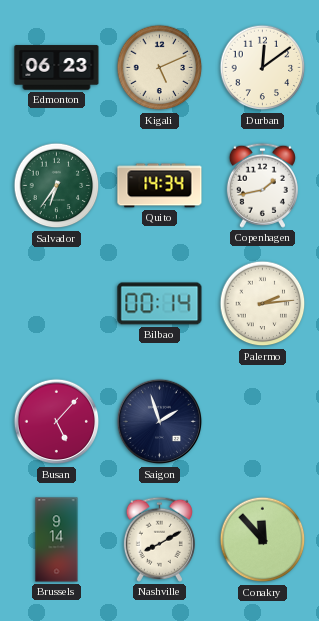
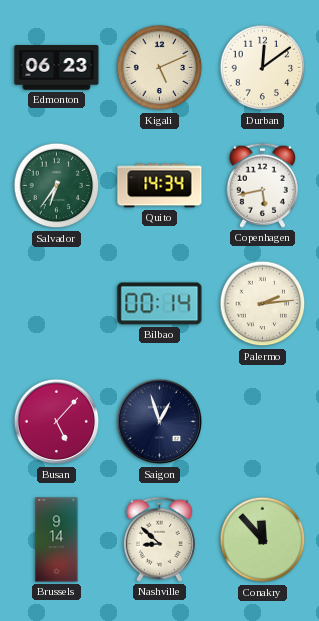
Copenhagen: 1:43 -> 5:43
Saigon: 1:57 -> 12:57
Nashville: 8:10 -> 8:52
